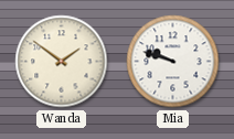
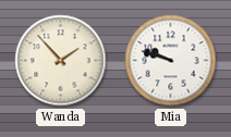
Wanda: 1:51 -> 1:53
